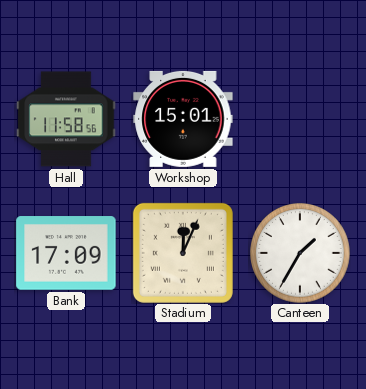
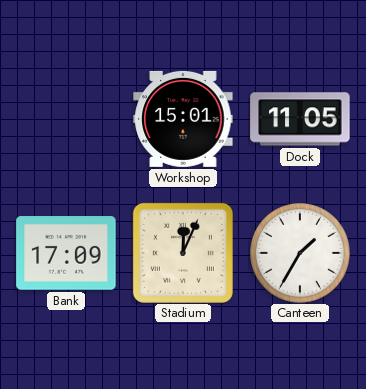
Hall: 11:58 -> none
Dock: none -> 11:05
